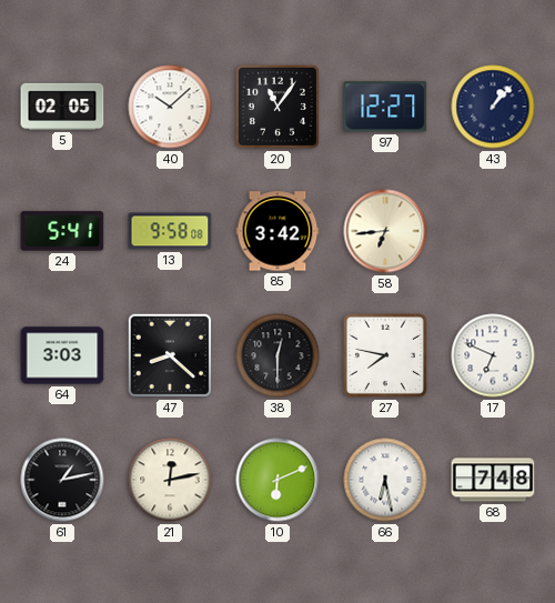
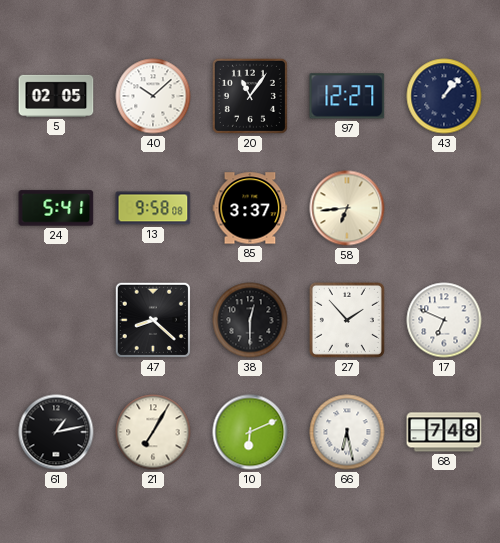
85: 3:42 -> 3:37
64: 3:03 -> none
27: 7:47 -> 1:53
21: 12:13 -> 7:05
